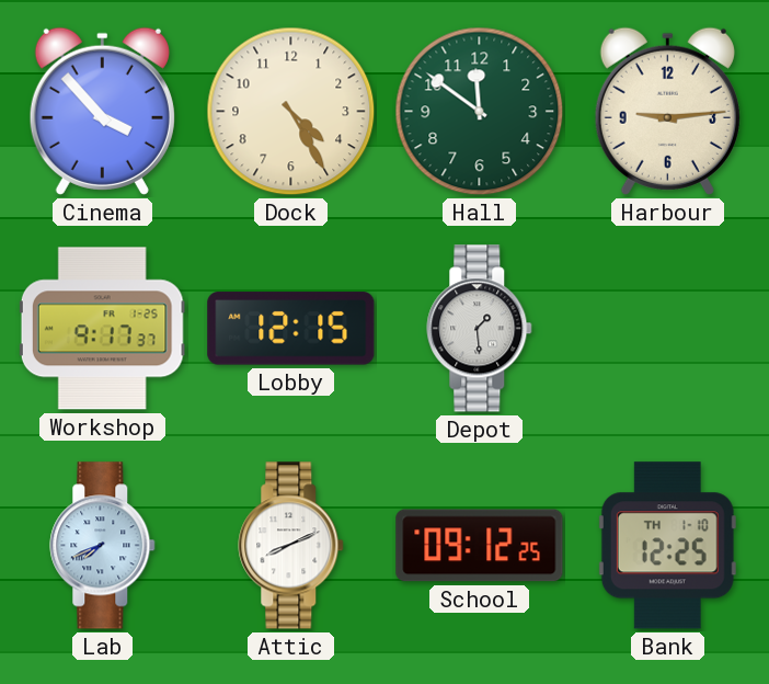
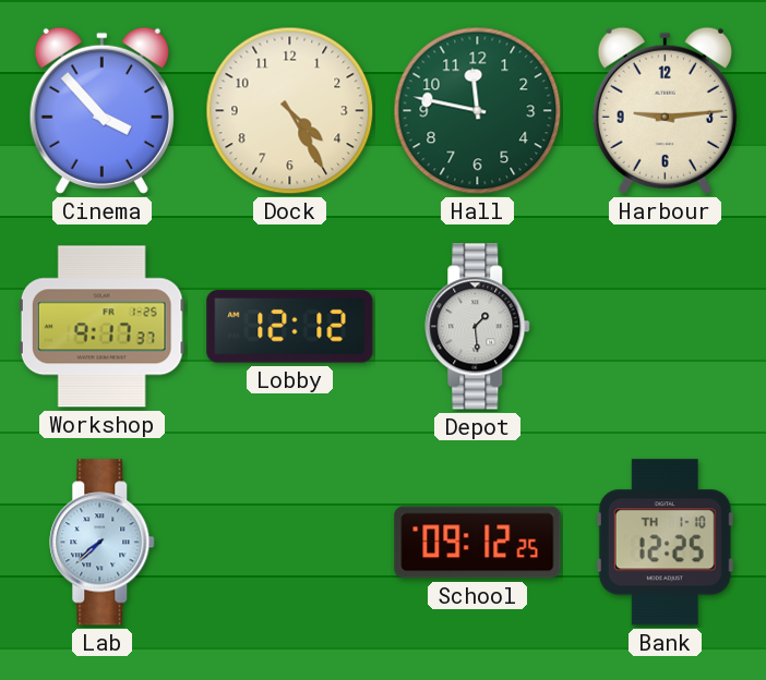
Hall: 11:51 -> 11:47
Lobby: 12:15 -> 12:12
Lab: 7:41 -> 7:38
Attic: 8:11 -> none
